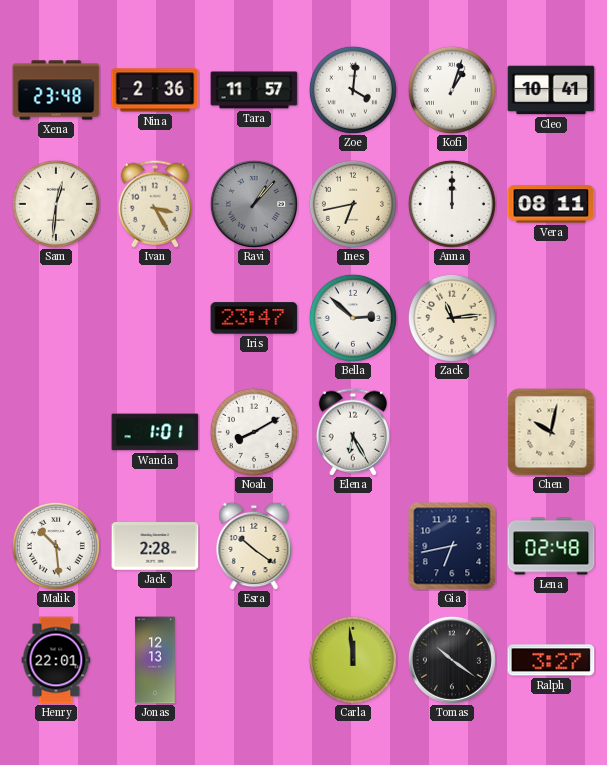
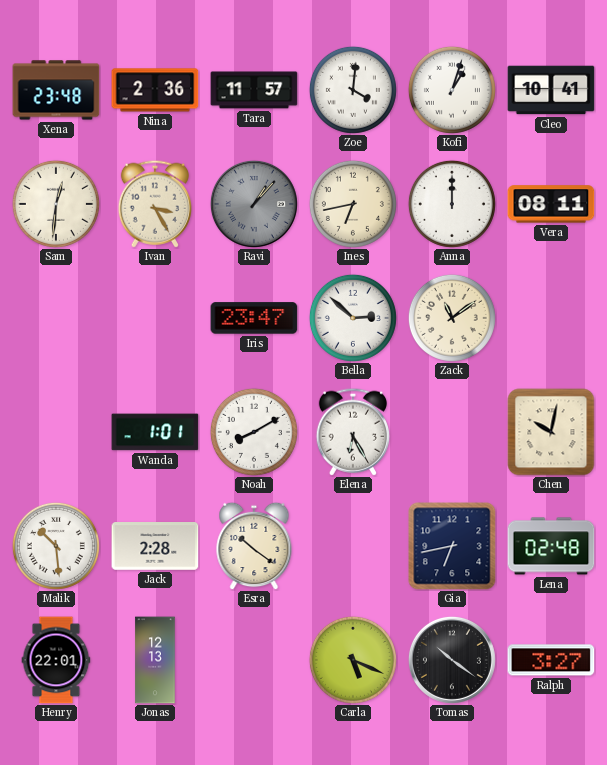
Zack: 11:14 -> 11:09
Carla: 11:59 -> 5:19
